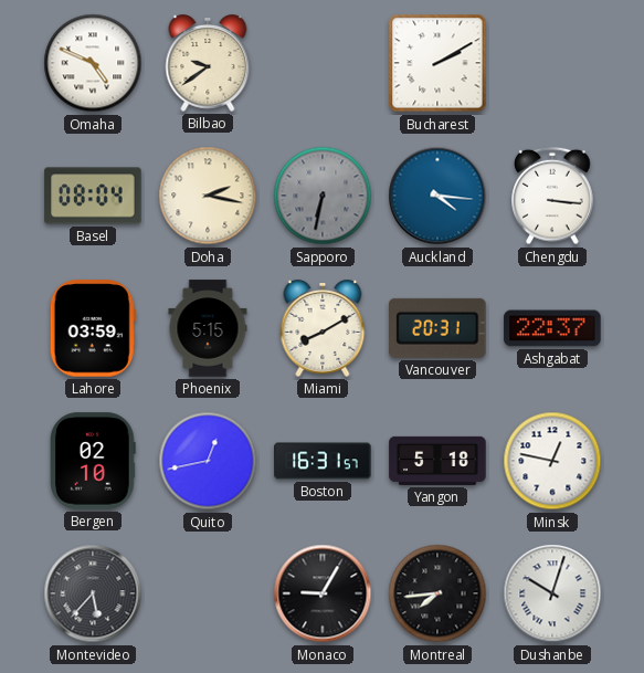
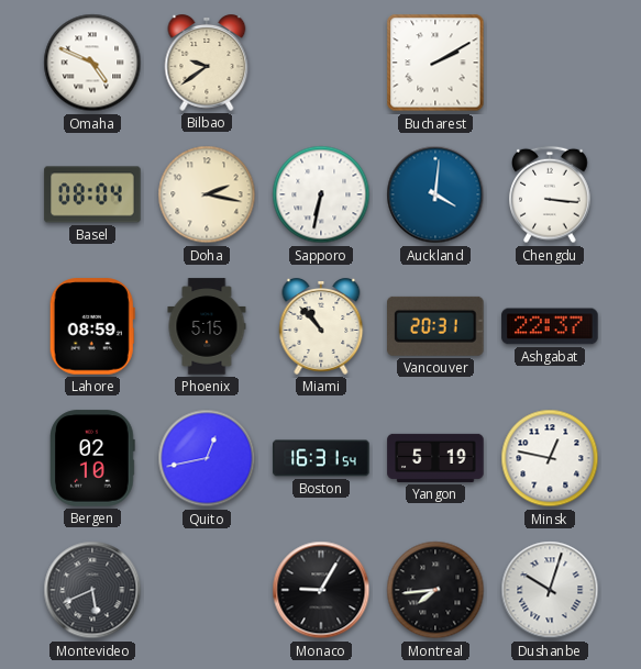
Sapporo dial: grey -> white
Auckland: 4:16 -> 4:01
Lahore: 03:59 -> 08:59
Miami: 8:10 -> 10:53
Boston: 16:31:57 -> 16:31:54
Yangon: 5:18 -> 5:19
Montevideo: 5:37 -> 5:41
